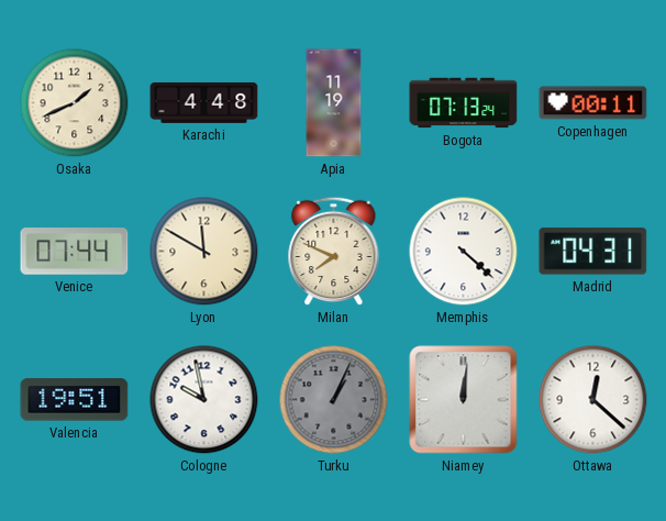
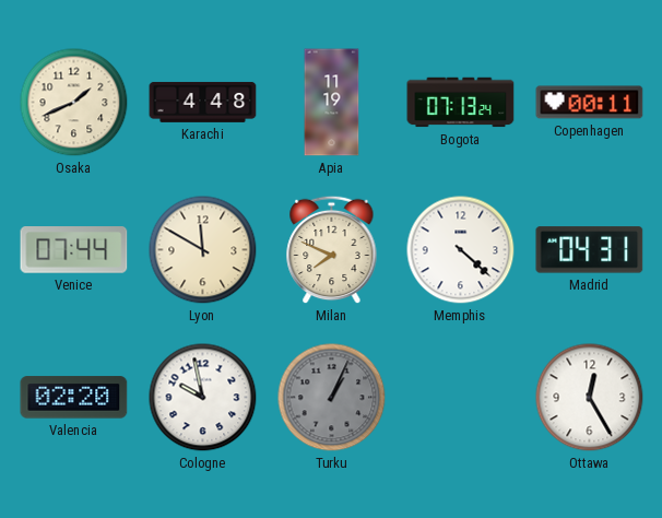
Valencia: 19:51 -> 02:20
Niamey: 12:01 -> none
Ottawa: 12:22 -> 12:25
